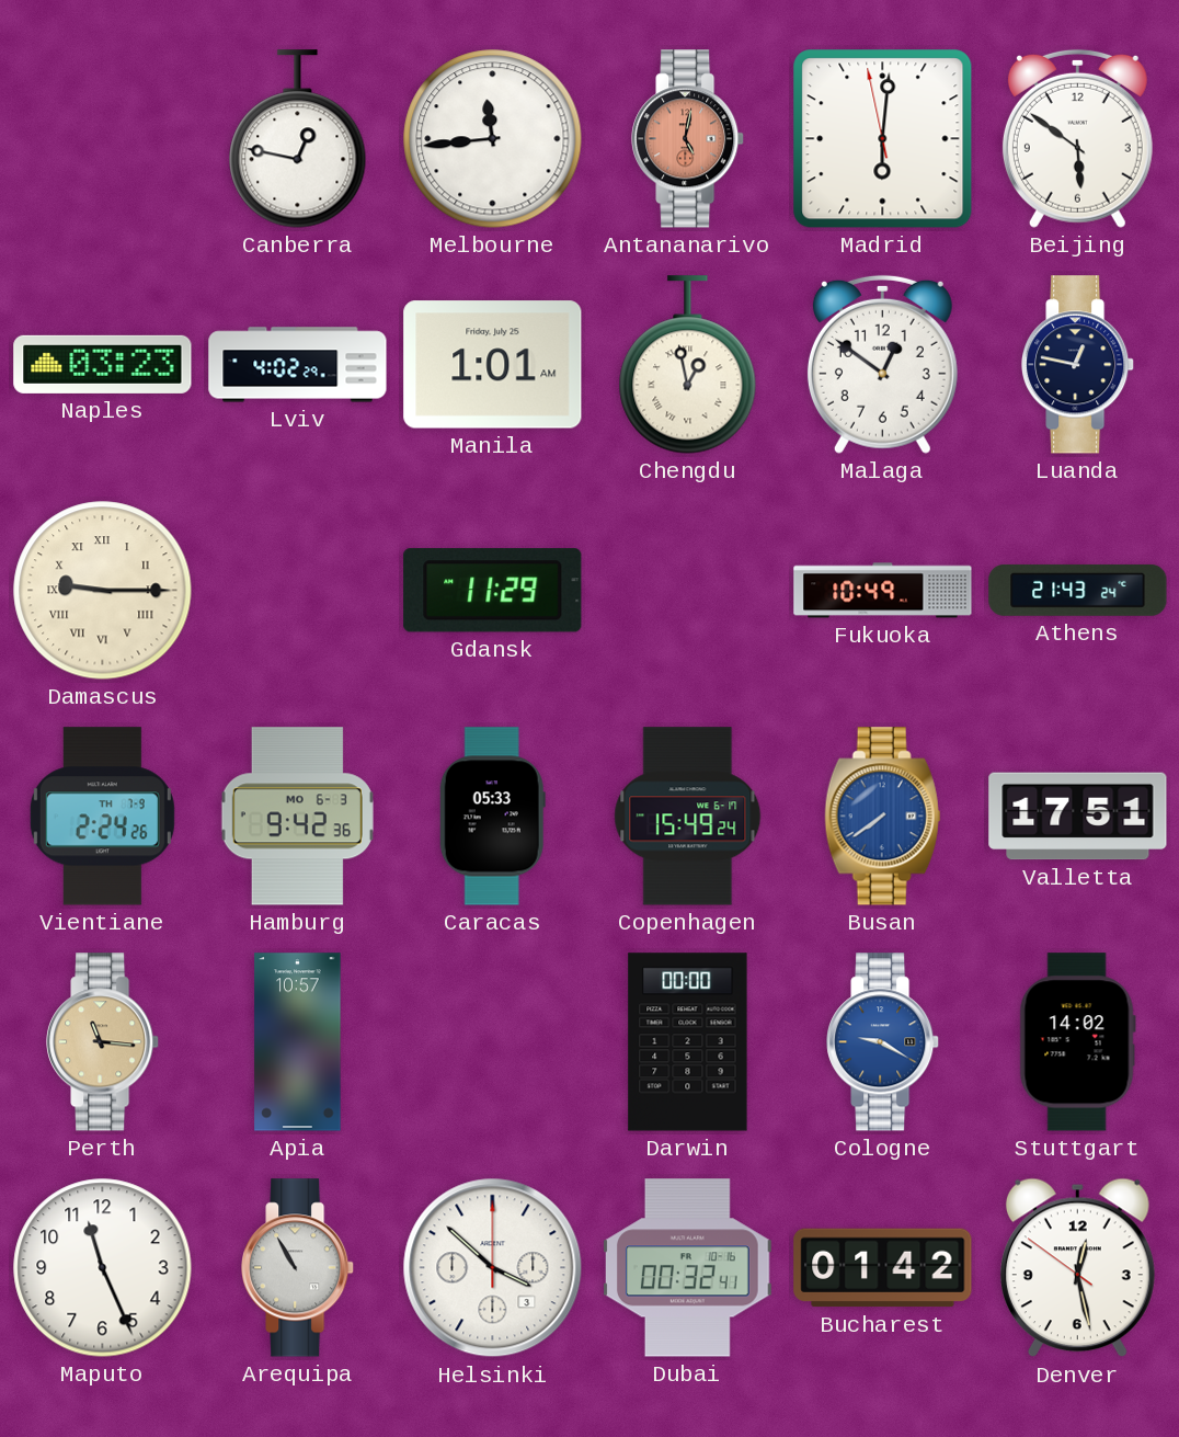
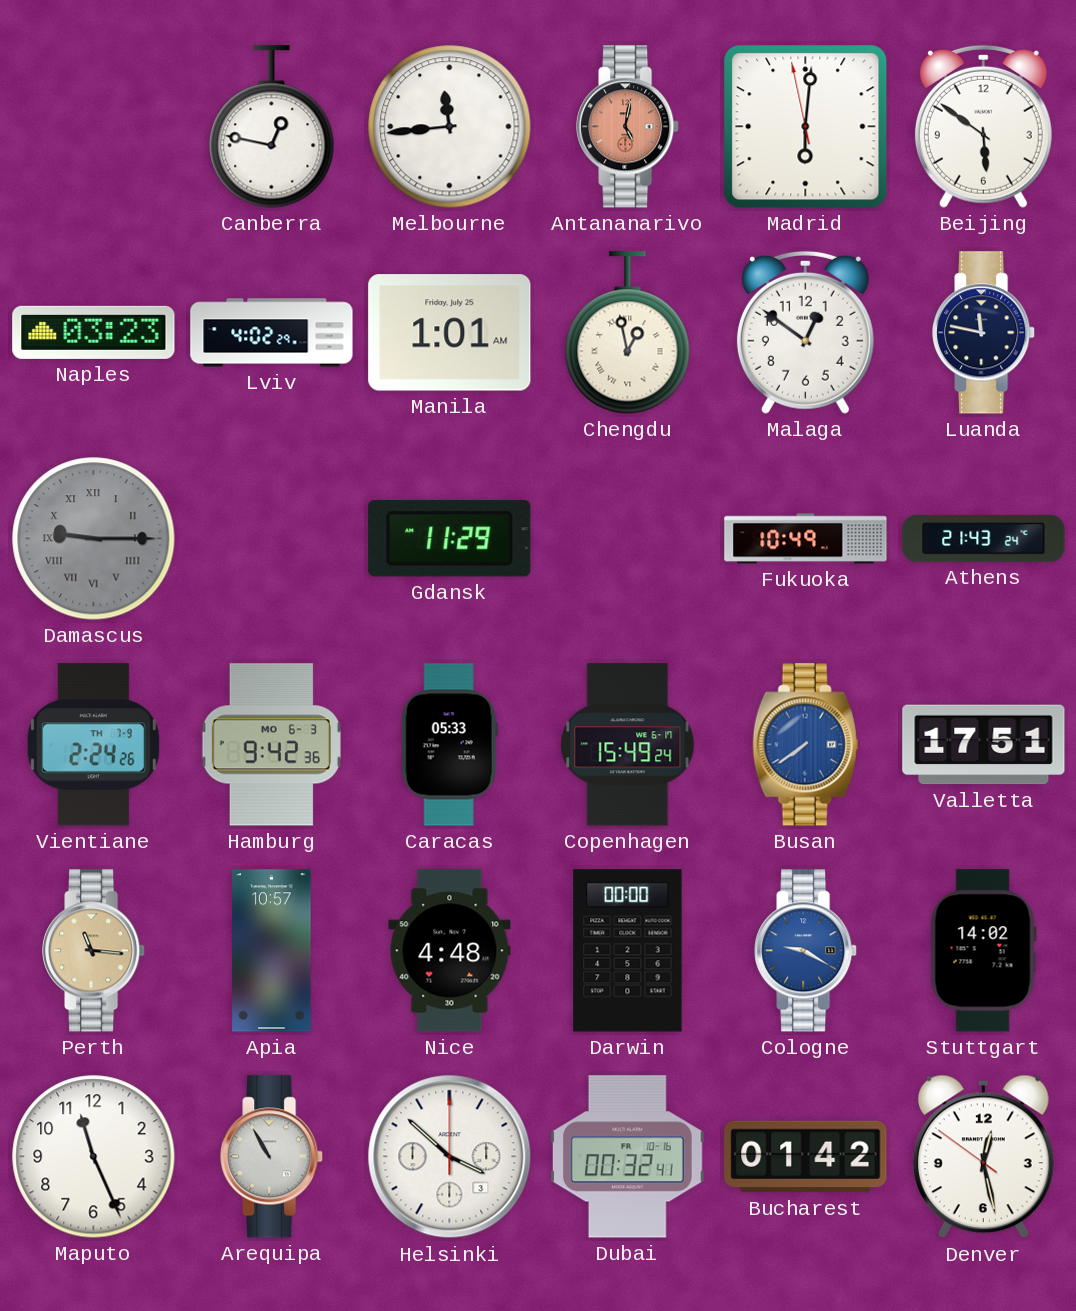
Luanda: 12:47 -> 11:47
Damascus dial: cream -> grey
Nice: none -> 4:48
